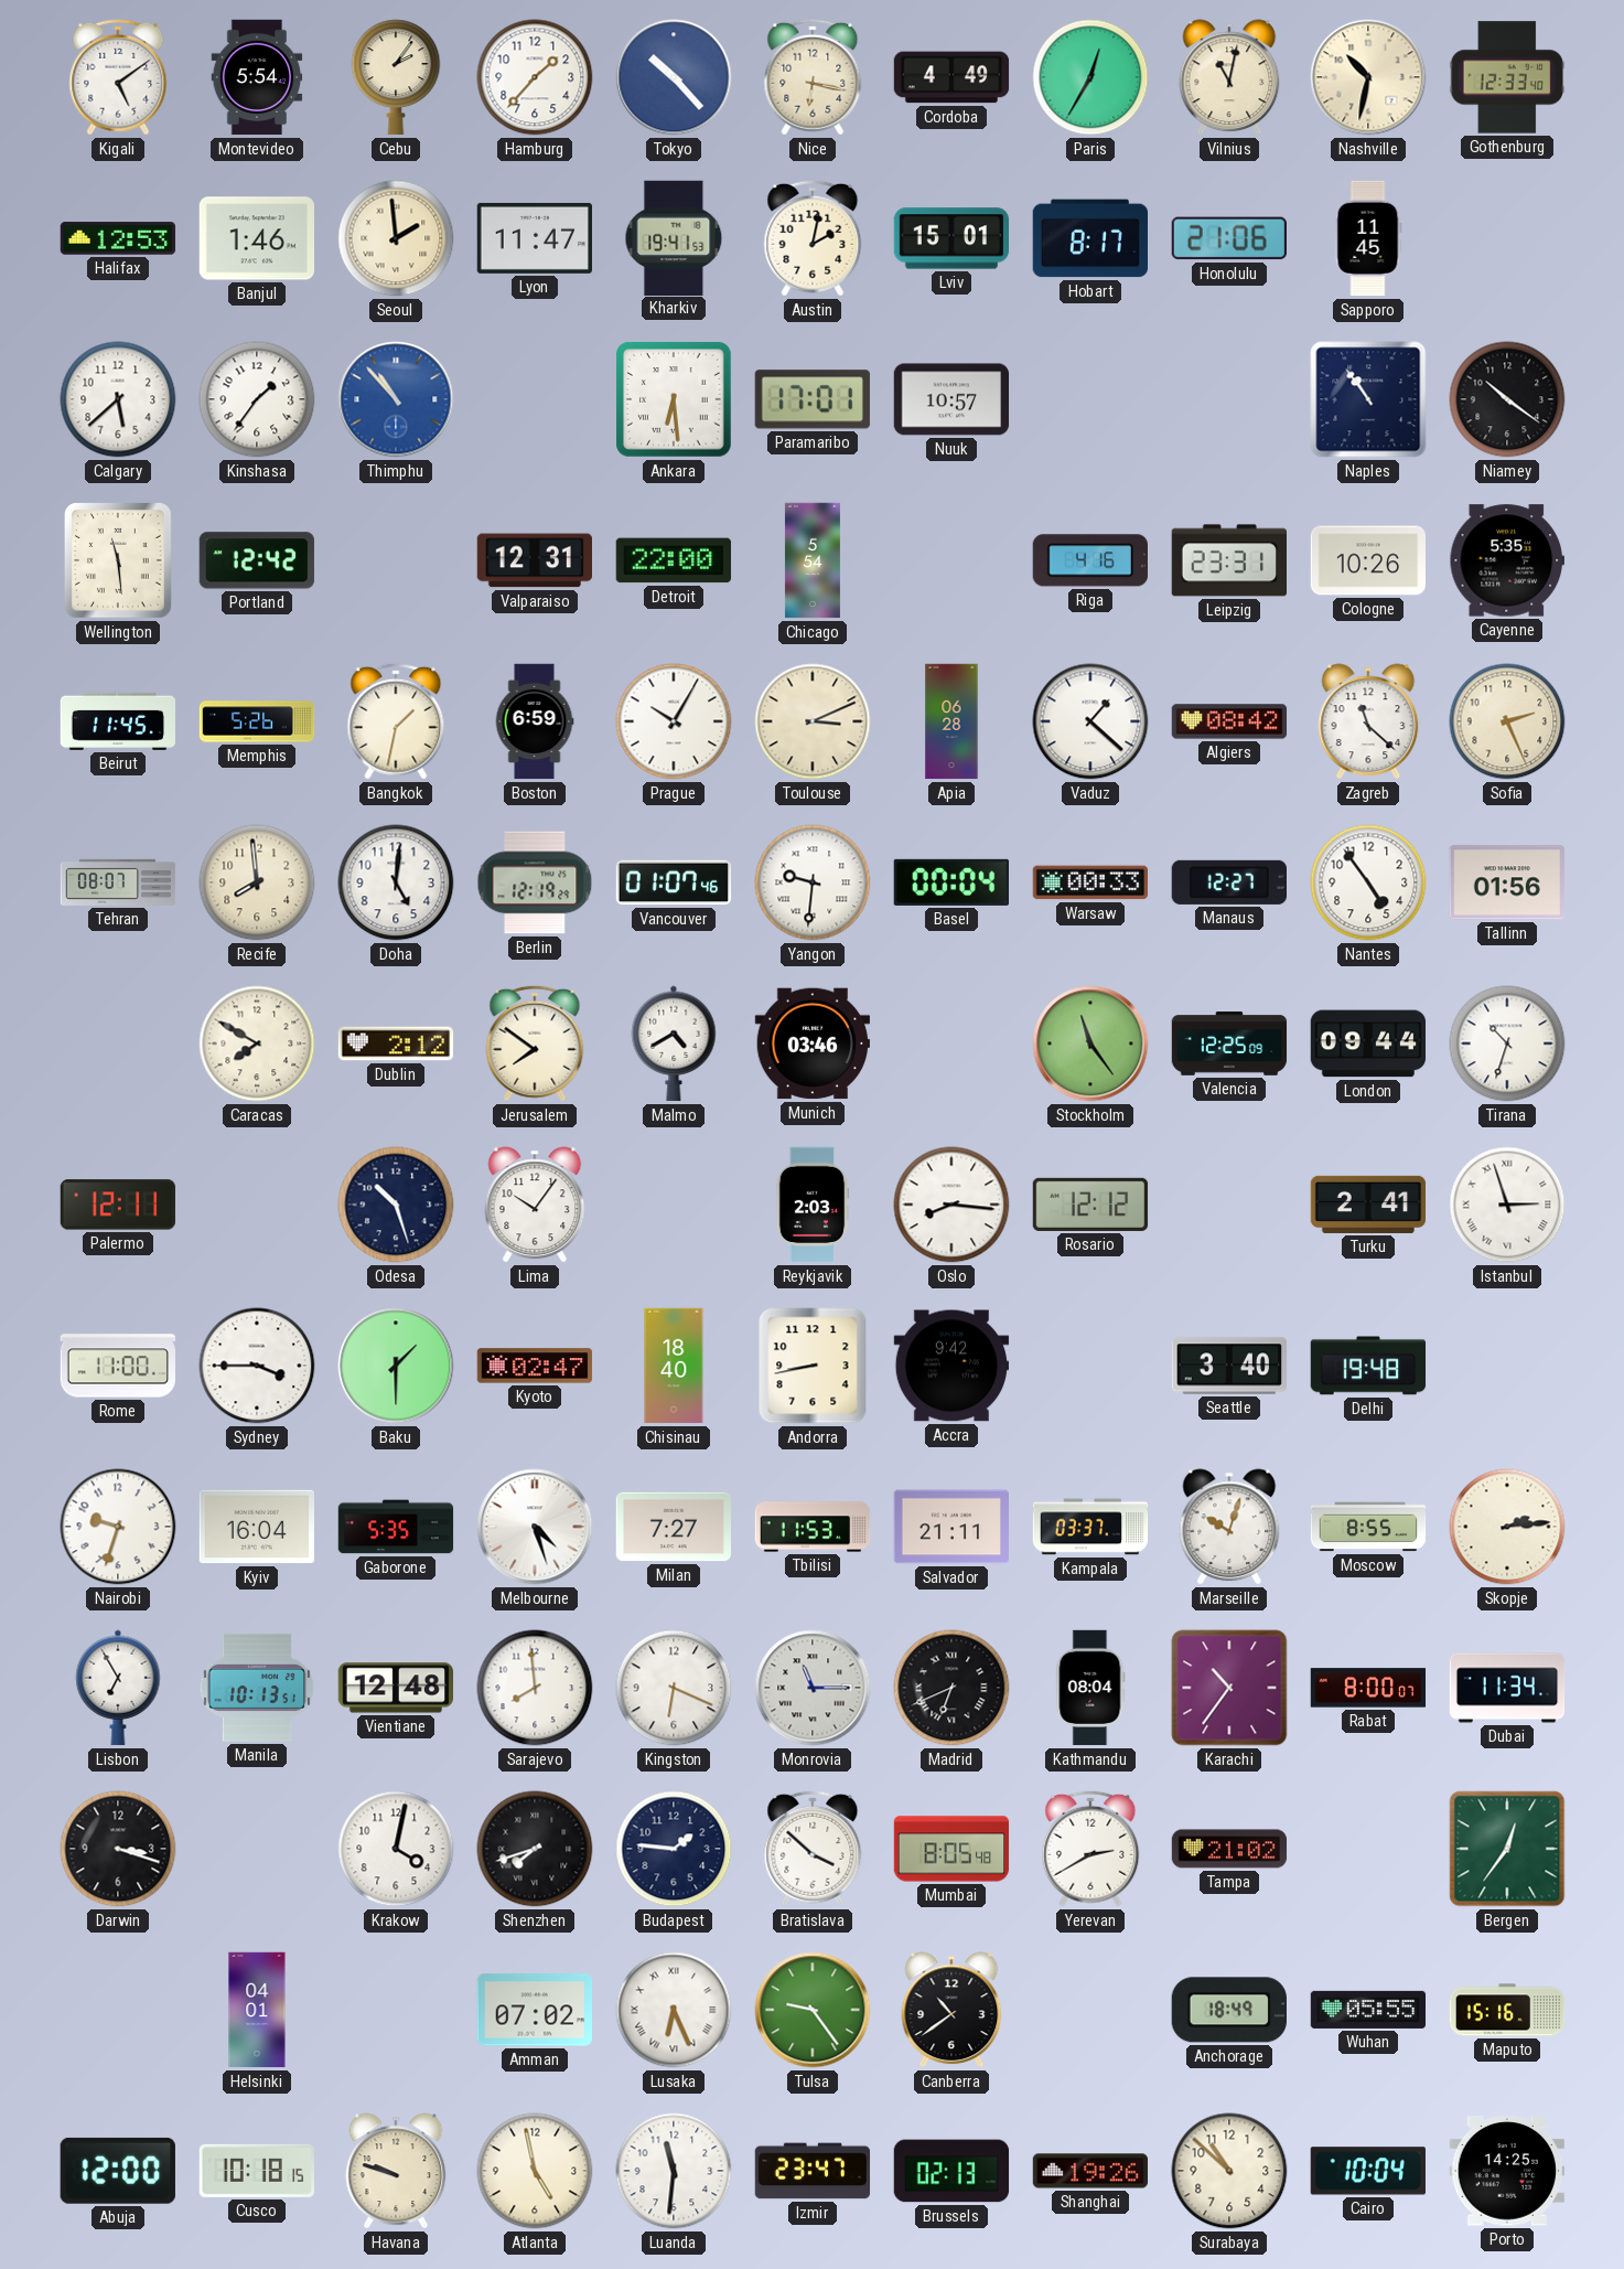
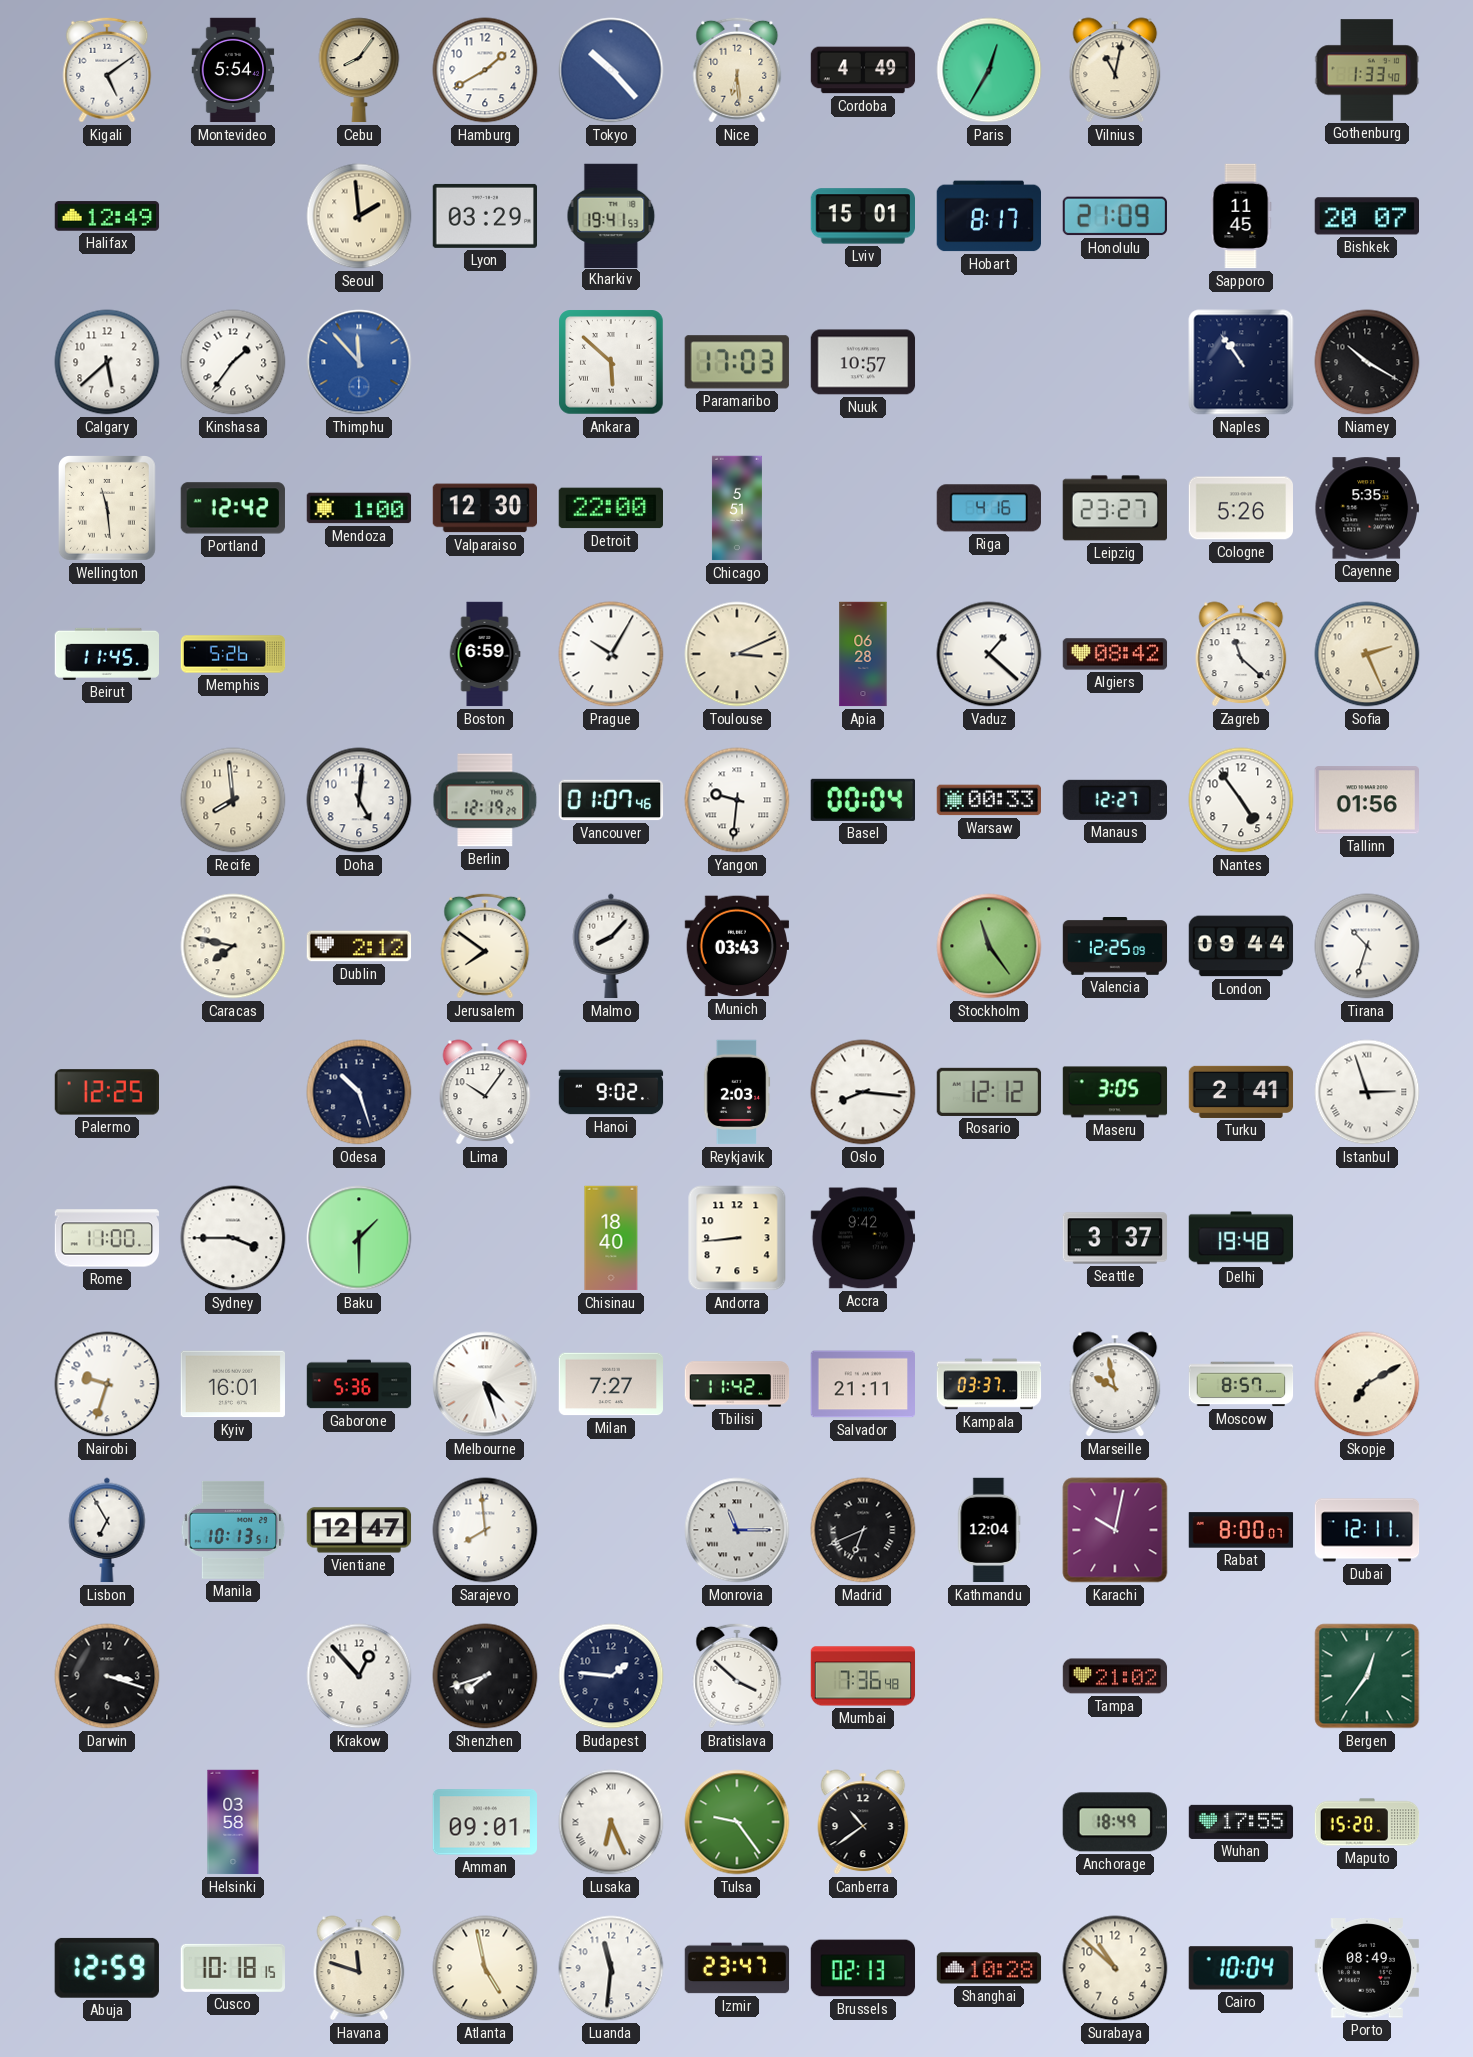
Cebu: 2:06 -> 8:06
Hamburg: 1:37 -> 1:40
Nice: 6:17 -> 6:29
Nashville: 10:32 -> none
Gothenburg: 12:33 -> 1:33
Halifax: 12:53 -> 12:49
Banjul: 1:46 -> none
Lyon: 11:47 -> 03:29
Austin: 2:02 -> none
Honolulu: 21:06 -> 21:09
Bishkek: none -> 20:07
Thimphu: 10:53 -> 11:53
Ankara: 6:29 -> 5:52
Paramaribo: 17:01 -> 17:03
Niamey: 10:21 -> 10:20
Mendoza: none -> 1:00
Valparaiso: 12:31 -> 12:30
Chicago: 5:54 -> 5:51
Leipzig: 23:31 -> 23:27
Cologne: 10:26 -> 5:26
Bangkok: 1:32 -> none
Tehran: 08:07 -> none
Caracas: 7:50 -> 7:47
Malmo: 4:40 -> 8:07
Munich: 03:46 -> 03:43
Palermo: 12:11 -> 12:25
Hanoi: none -> 9:02
Maseru: none -> 3:05
Kyoto: 02:47 -> none
Andorra: 8:43 -> 8:44
Seattle: 3:40 -> 3:37
Kyiv: 16:04 -> 16:01
Gaborone: 5:35 -> 5:36
Tbilisi: 11:53 -> 11:42
Marseille: 10:03 -> 9:58
Moscow: 8:55 -> 8:57
Skopje: 2:14 -> 7:10
Vientiane: 12:48 -> 12:47
Kingston: 6:19 -> none
Kathmandu: 08:04 -> 12:04
Karachi: 10:36 -> 10:02
Dubai: 11:34 -> 12:11
Krakow: 4:02 -> 12:53
Mumbai: 8:05 -> 7:36
Yerevan: 2:40 -> none
Helsinki: 04:01 -> 03:58
Amman: 07:02 -> 09:01
Wuhan: 05:55 -> 17:55
Maputo: 15:16 -> 15:20
Abuja: 12:00 -> 12:59
Havana: 9:48 -> 11:48
Shanghai: 19:26 -> 10:28
Porto: 14:25 -> 08:49
